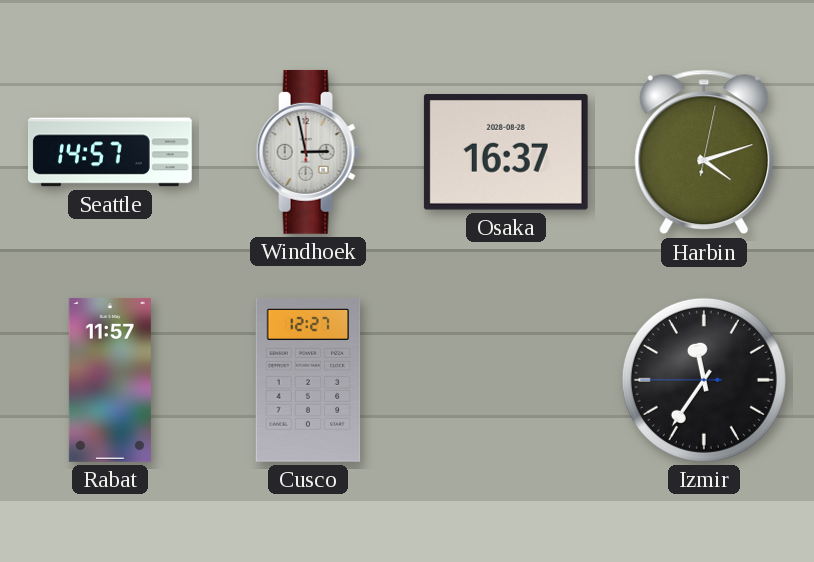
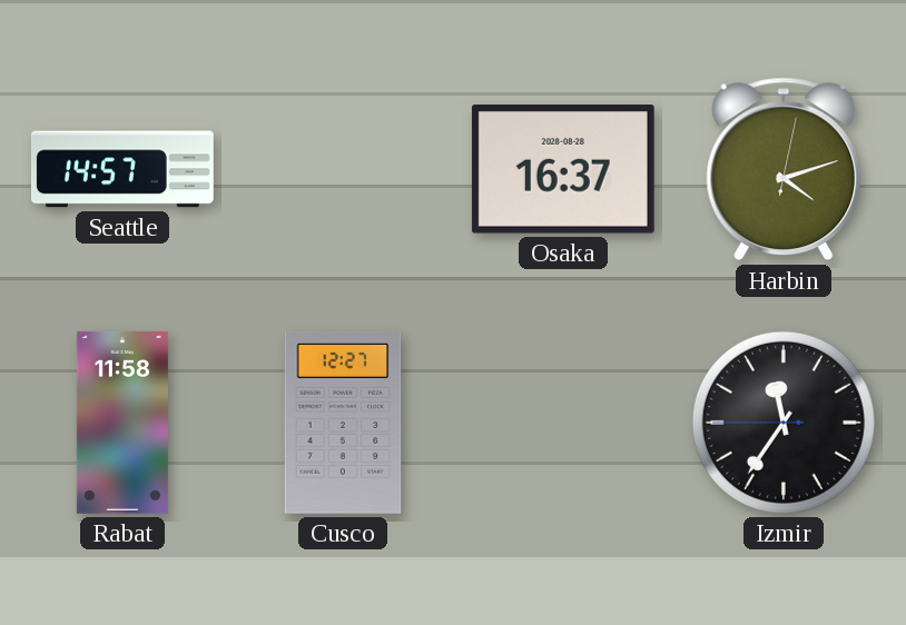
Windhoek: 2:58 -> none
Rabat: 11:57 -> 11:58
